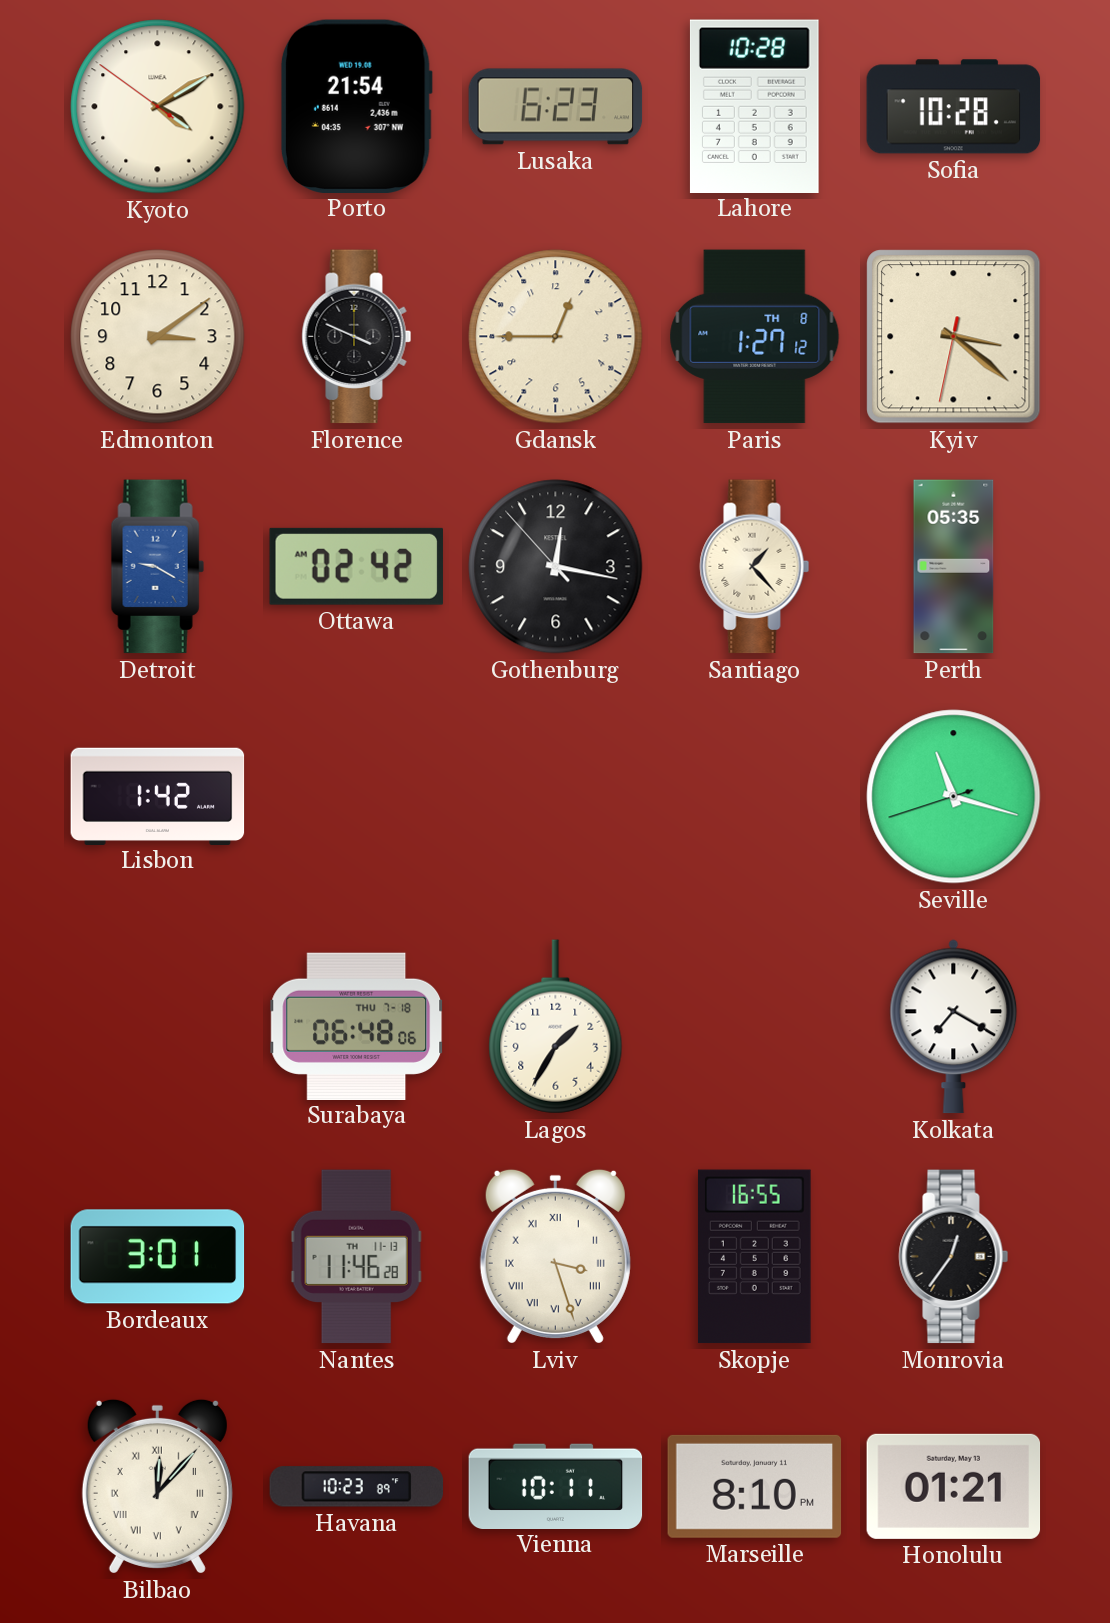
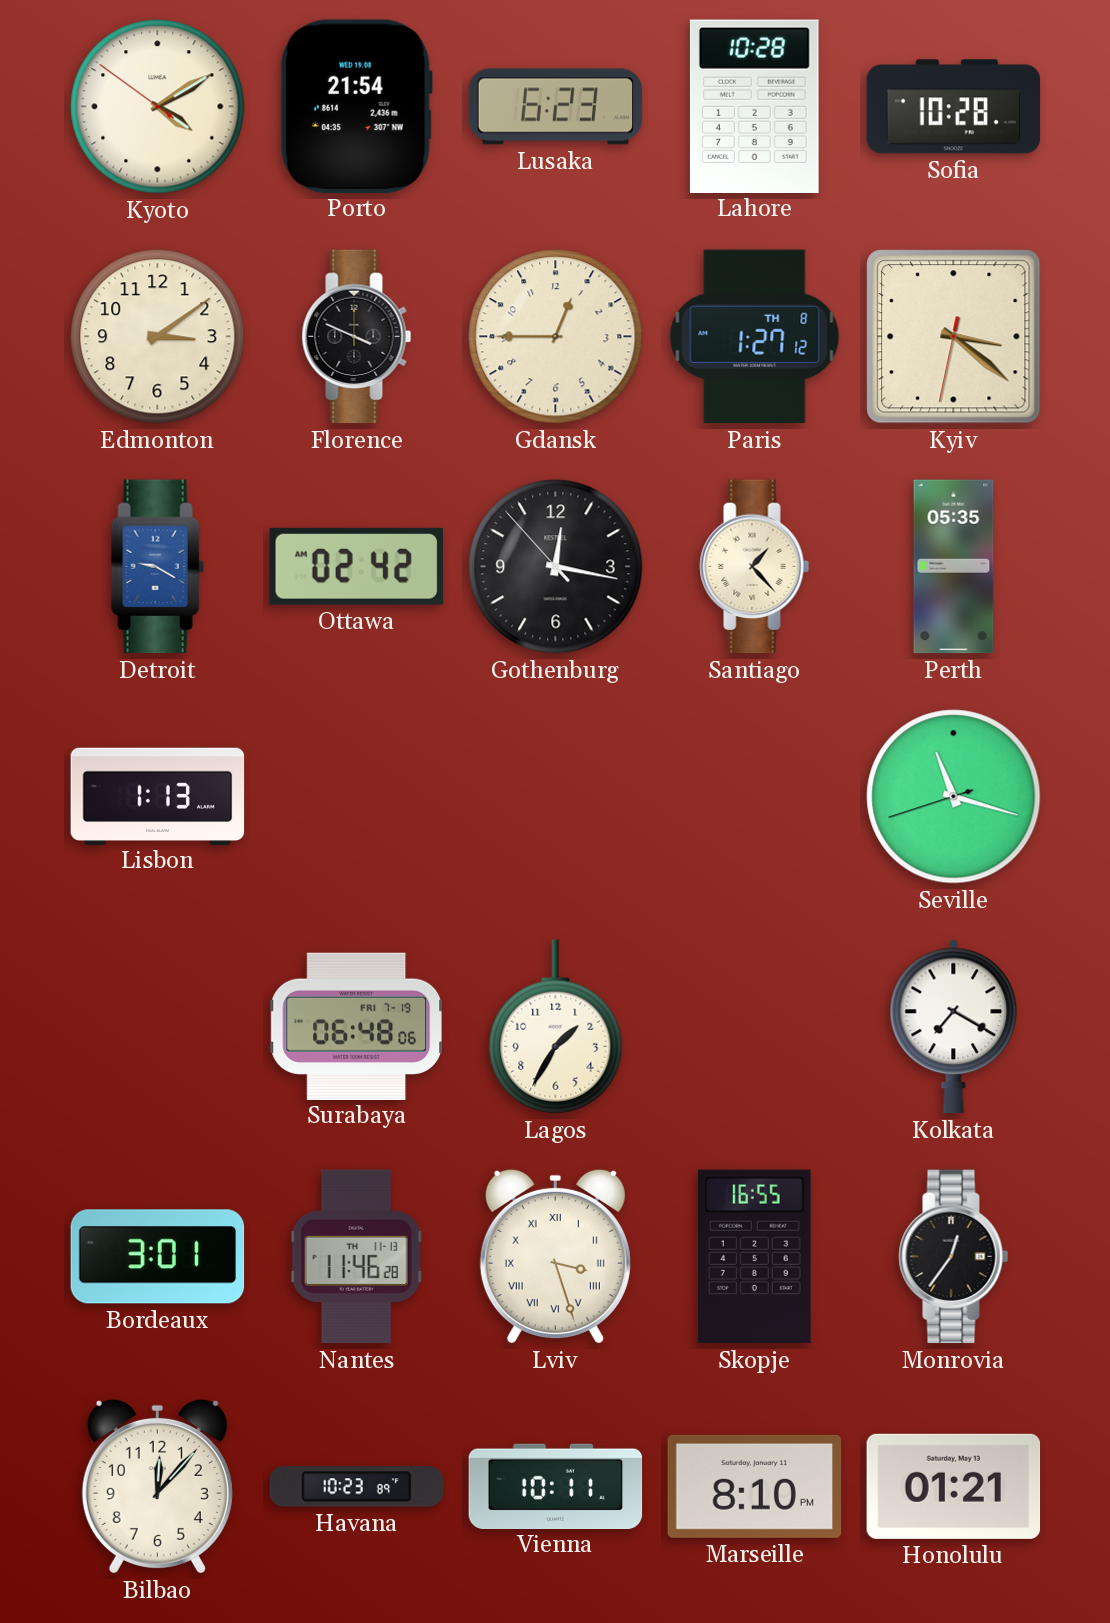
Lisbon: 1:42 -> 1:13
Surabaya date: THU 7-18 -> FRI 7-19
Bilbao numerals: Roman -> Arabic
